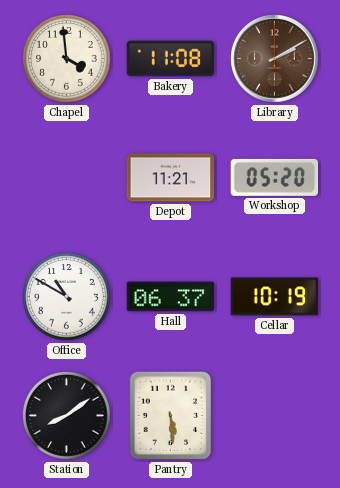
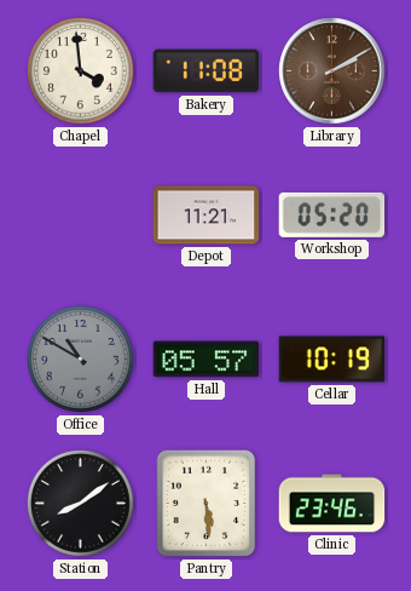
Office dial: white -> grey
Hall: 06:37 -> 05:57
Clinic: none -> 23:46
